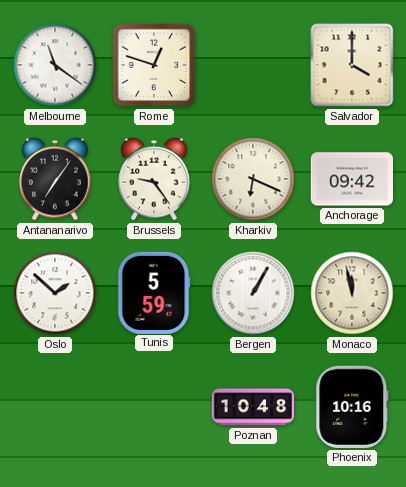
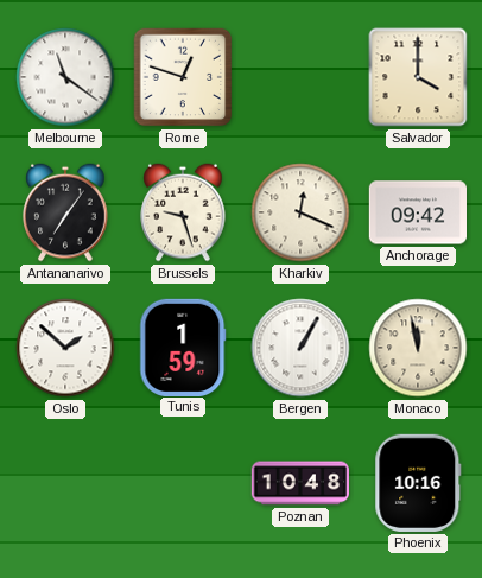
Brussels: 9:24 -> 9:27
Kharkiv: 6:19 -> 12:19
Tunis: 5:59 -> 1:59
